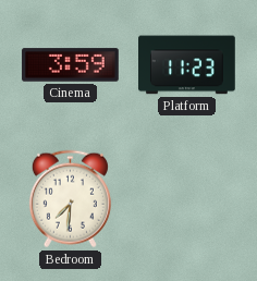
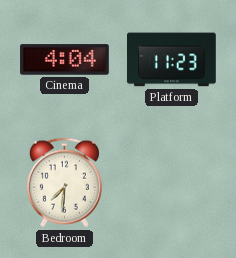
Cinema: 3:59 -> 4:04
